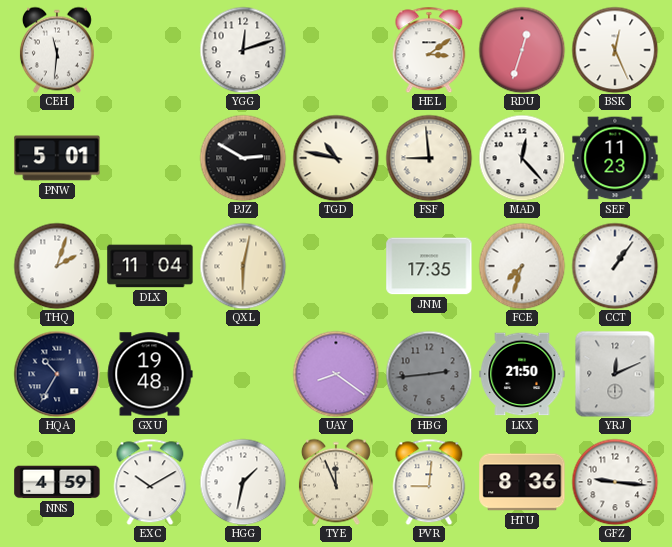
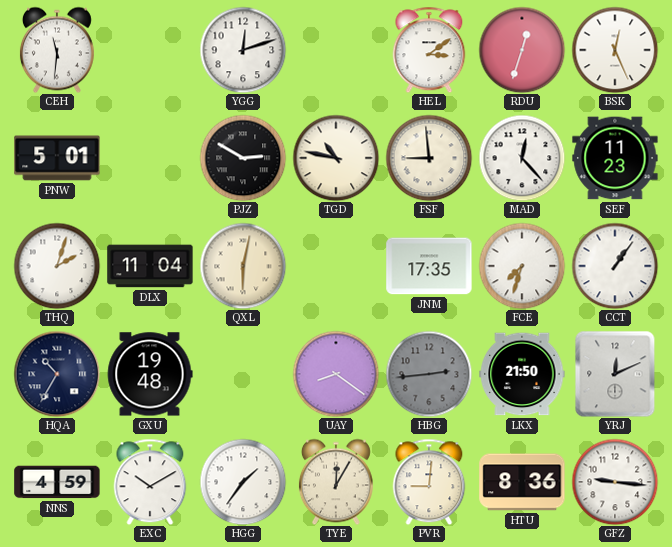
HGG: 1:32 -> 1:36
TYE: 11:56 -> 12:05
